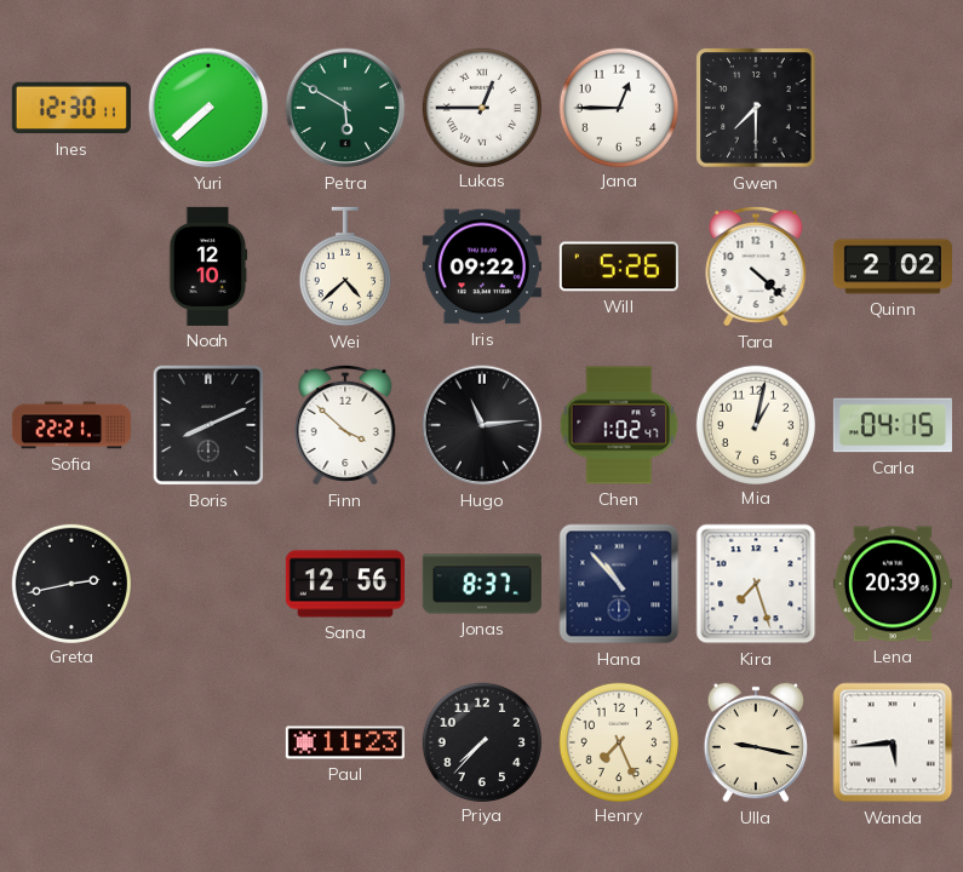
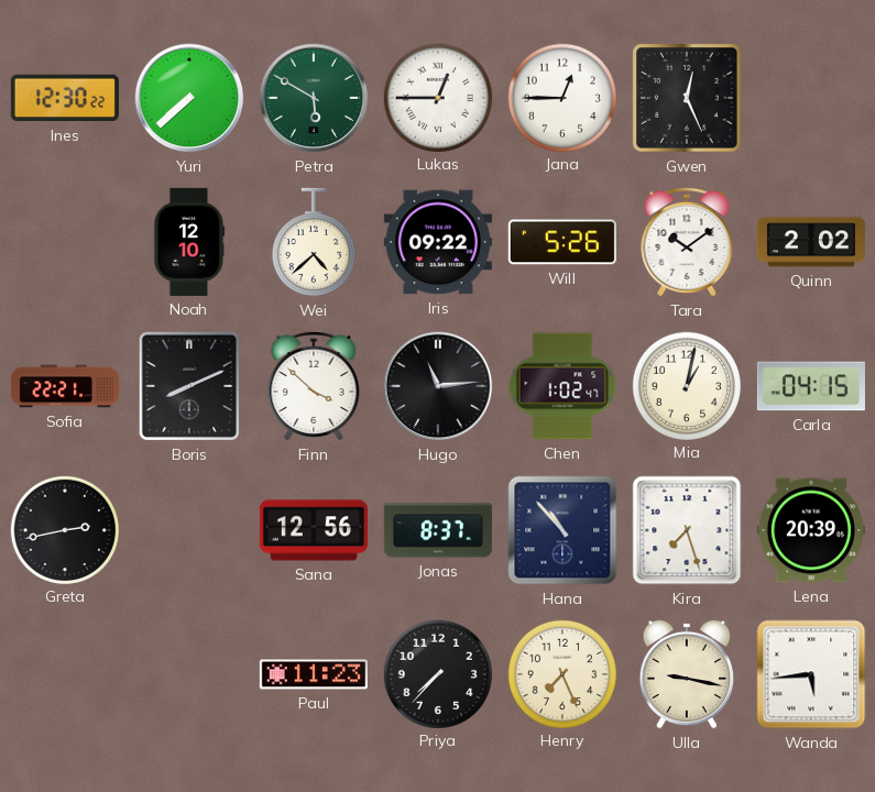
Ines: 12:30:11 -> 12:30:22
Gwen: 7:30 -> 12:26
Tara: 4:22 -> 10:09
